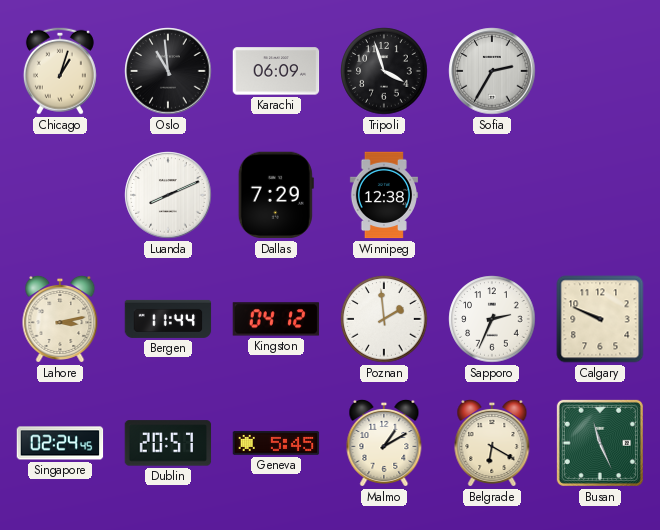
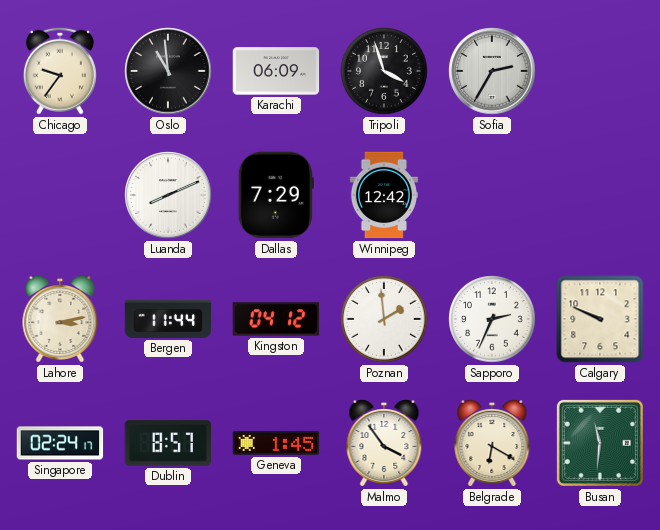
Chicago: 1:03 -> 9:36
Winnipeg: 12:38 -> 12:42
Singapore: 02:24:45 -> 02:24:17
Dublin: 20:57 -> 8:57
Geneva: 5:45 -> 1:45
Malmo: 1:10 -> 3:54
Busan: 11:26 -> 11:31
